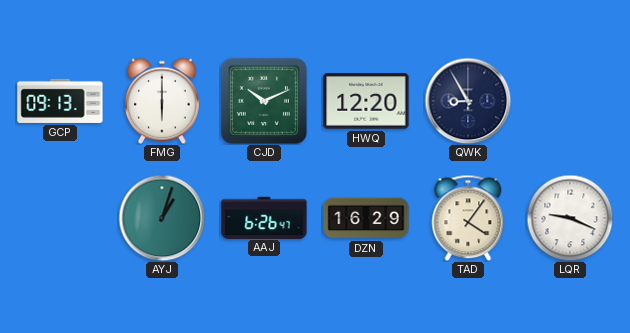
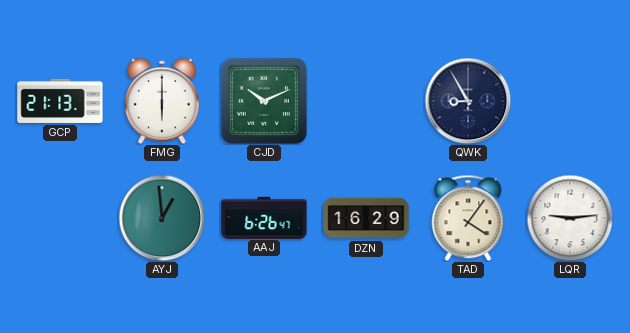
GCP: 09:13 -> 21:13
HWQ: 12:20 -> none
AYJ: 1:03 -> 12:59
LQR: 9:19 -> 9:14
